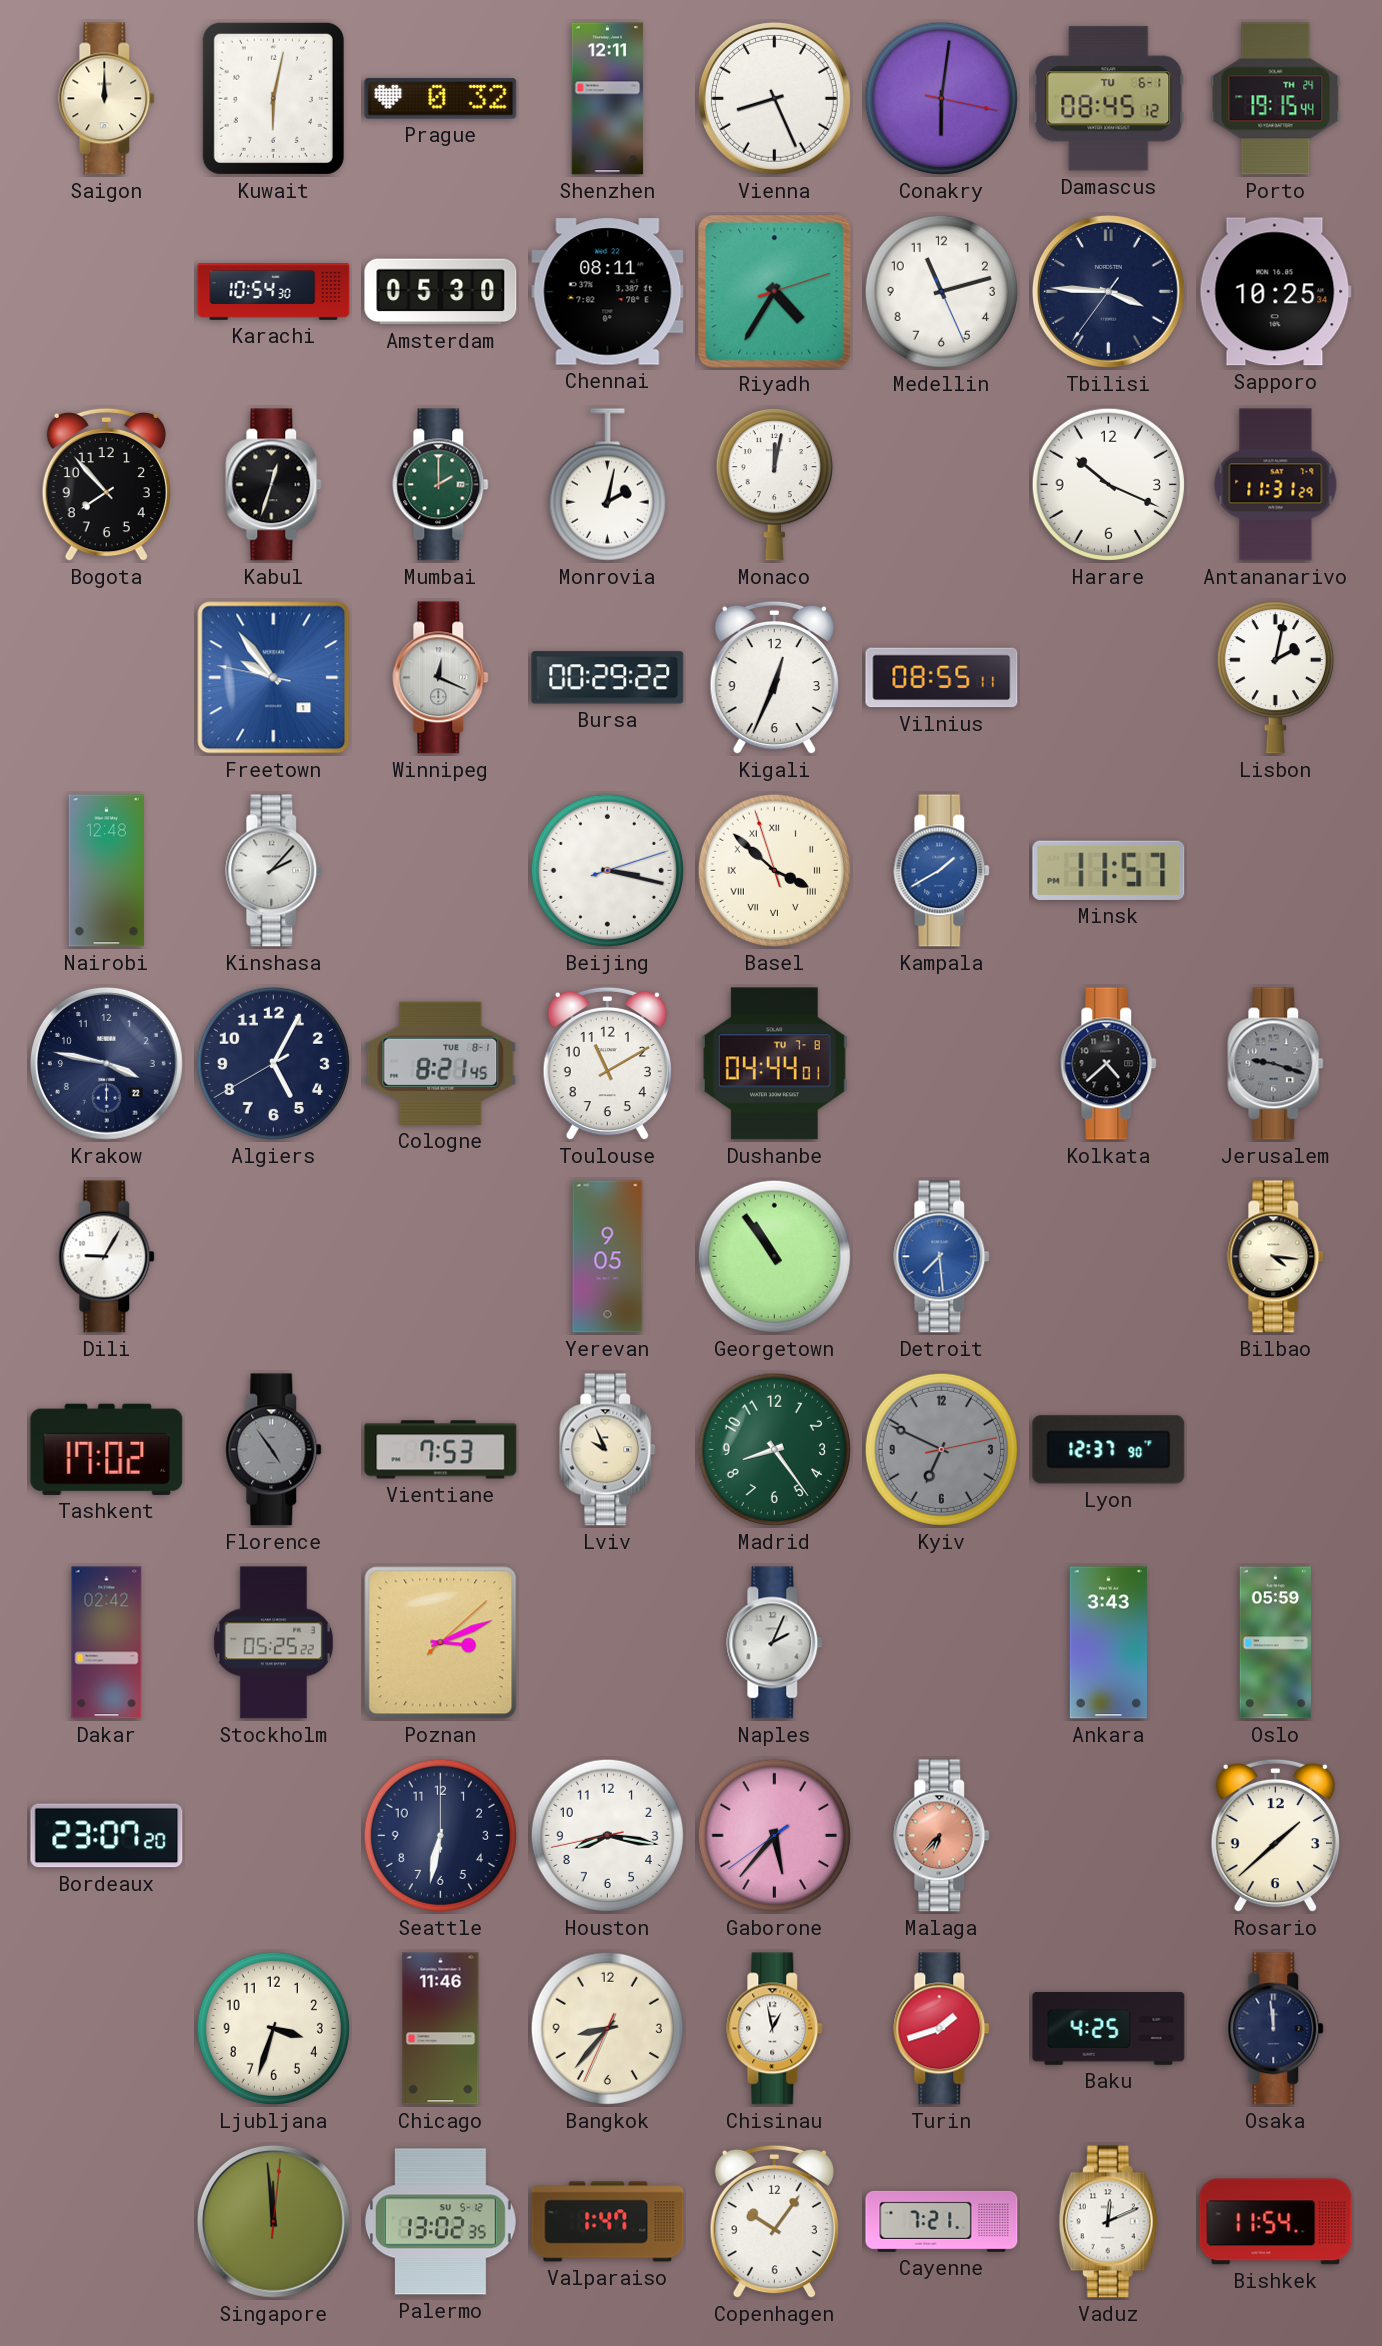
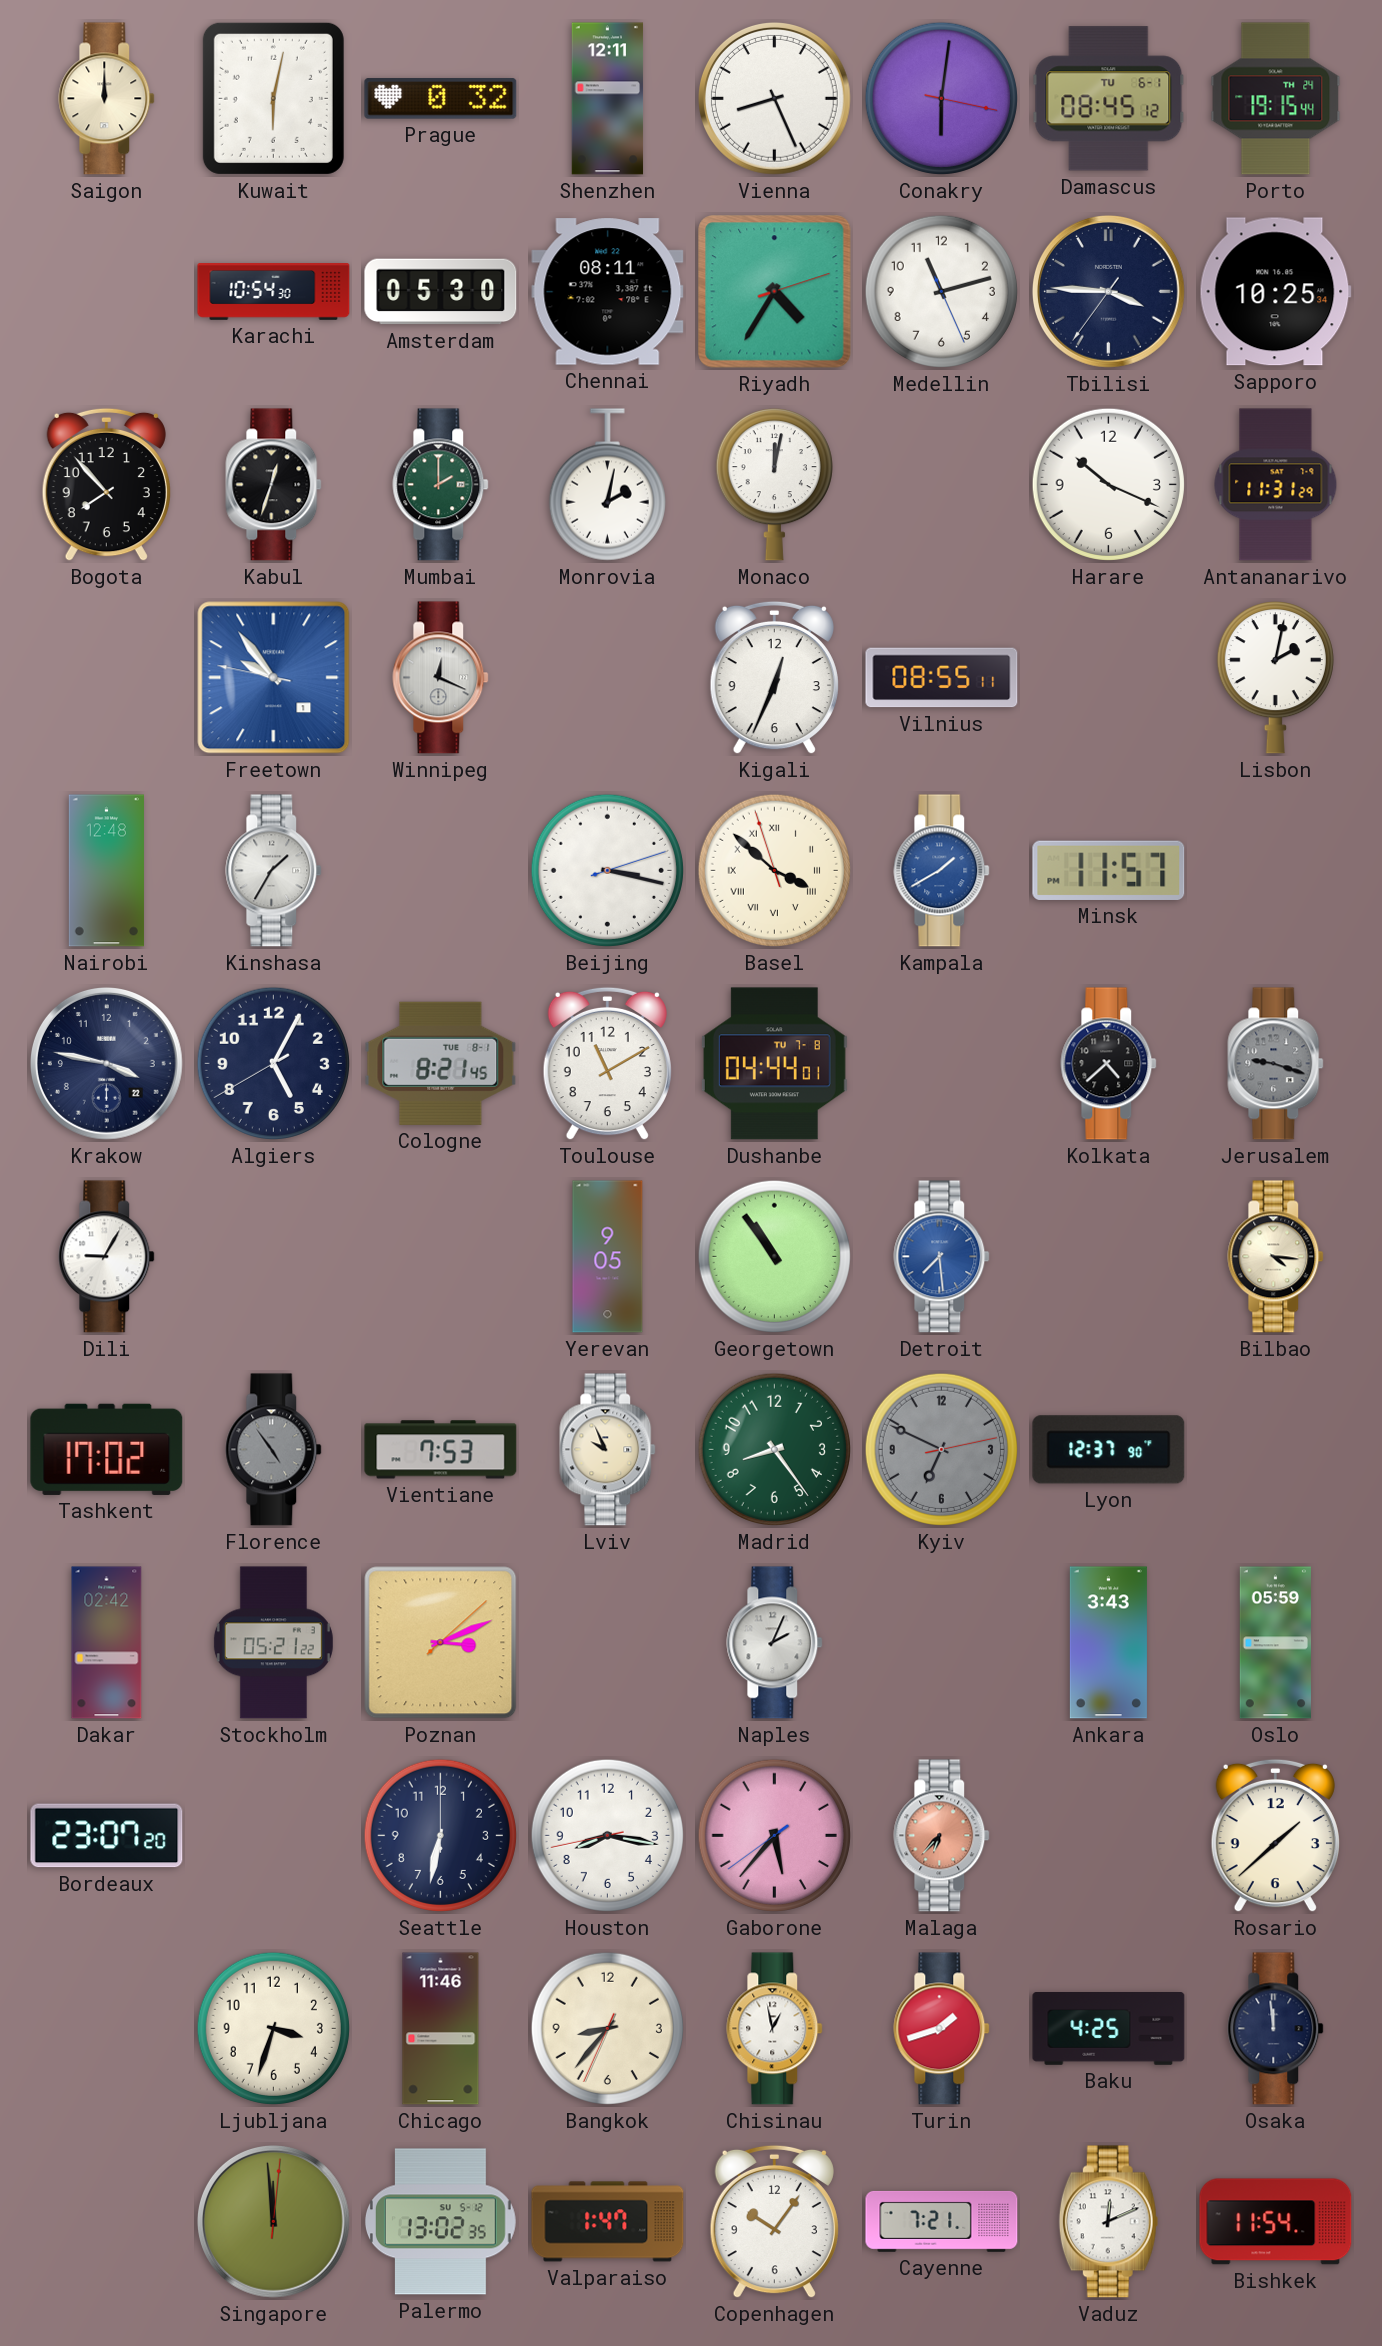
Bursa: 00:29 -> none
Kinshasa: 2:07 -> 1:35
Stockholm: 05:25 -> 05:21
